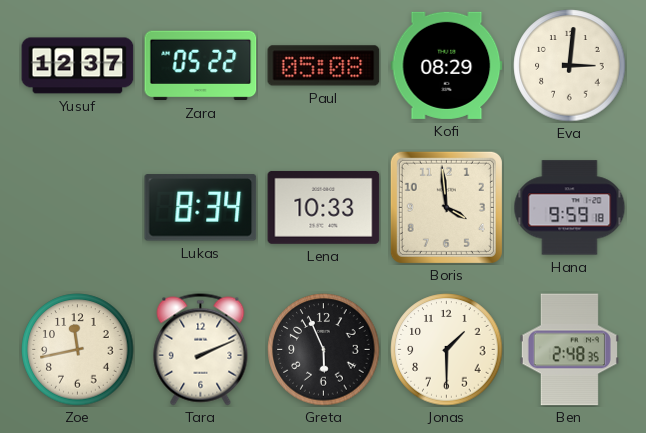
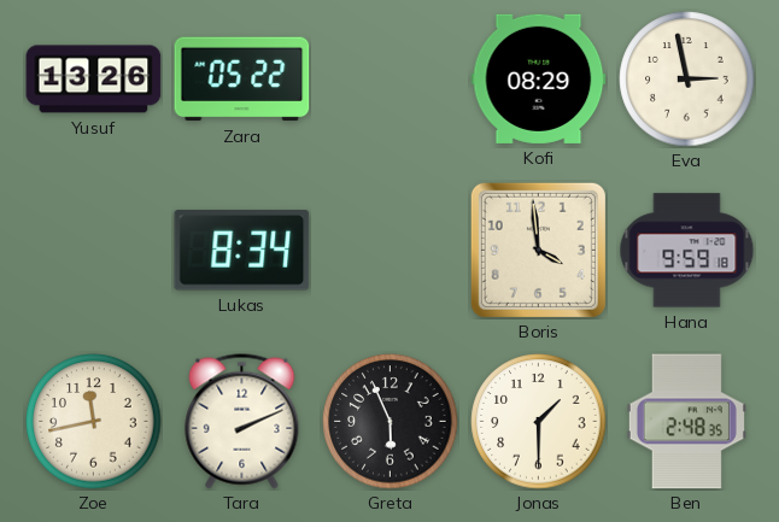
Yusuf: 12:37 -> 13:26
Paul: 05:08 -> none
Eva: 3:01 -> 2:58
Lena: 10:33 -> none
